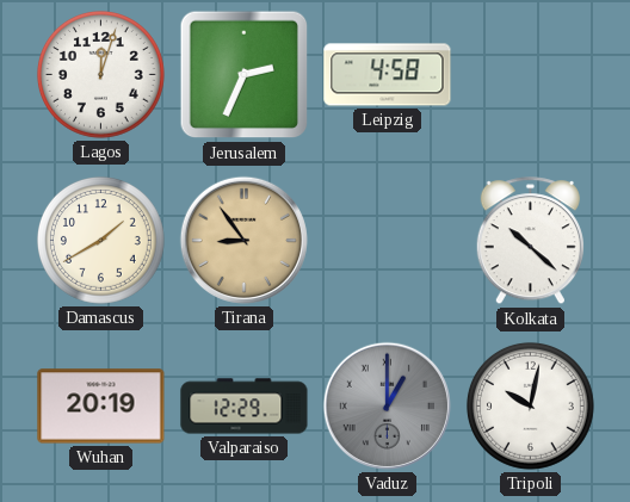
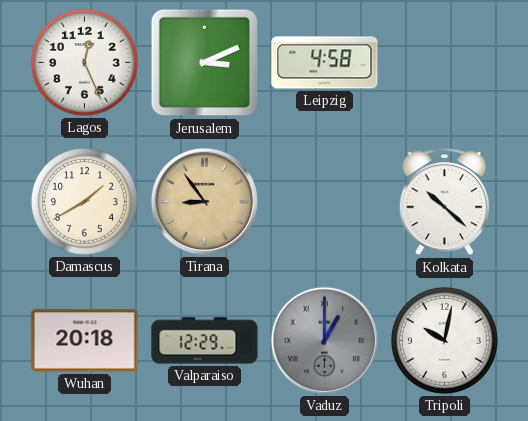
Lagos: 12:03 -> 12:26
Jerusalem: 2:34 -> 3:11
Wuhan: 20:19 -> 20:18
